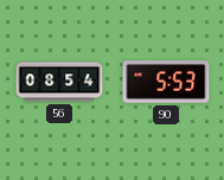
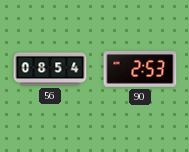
90: 5:53 -> 2:53
